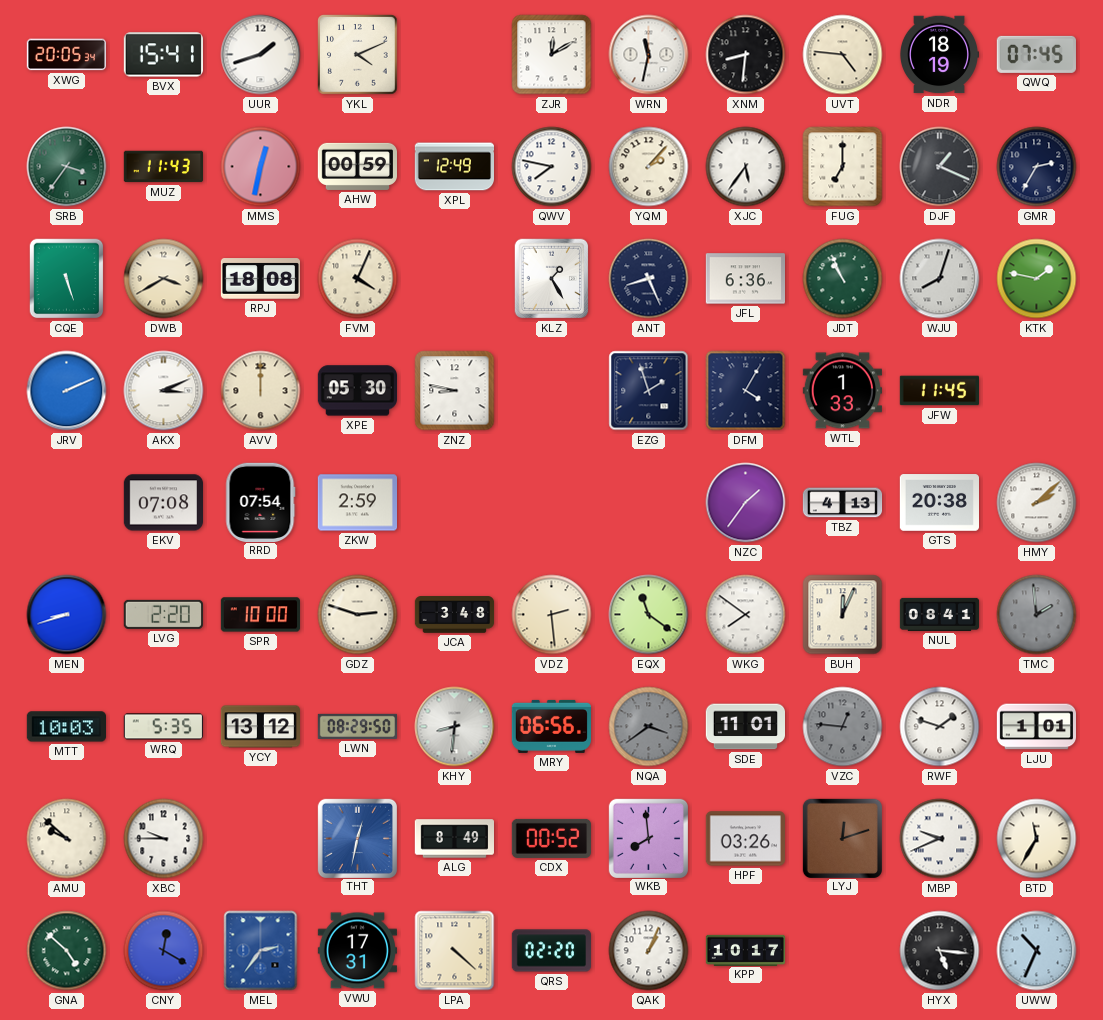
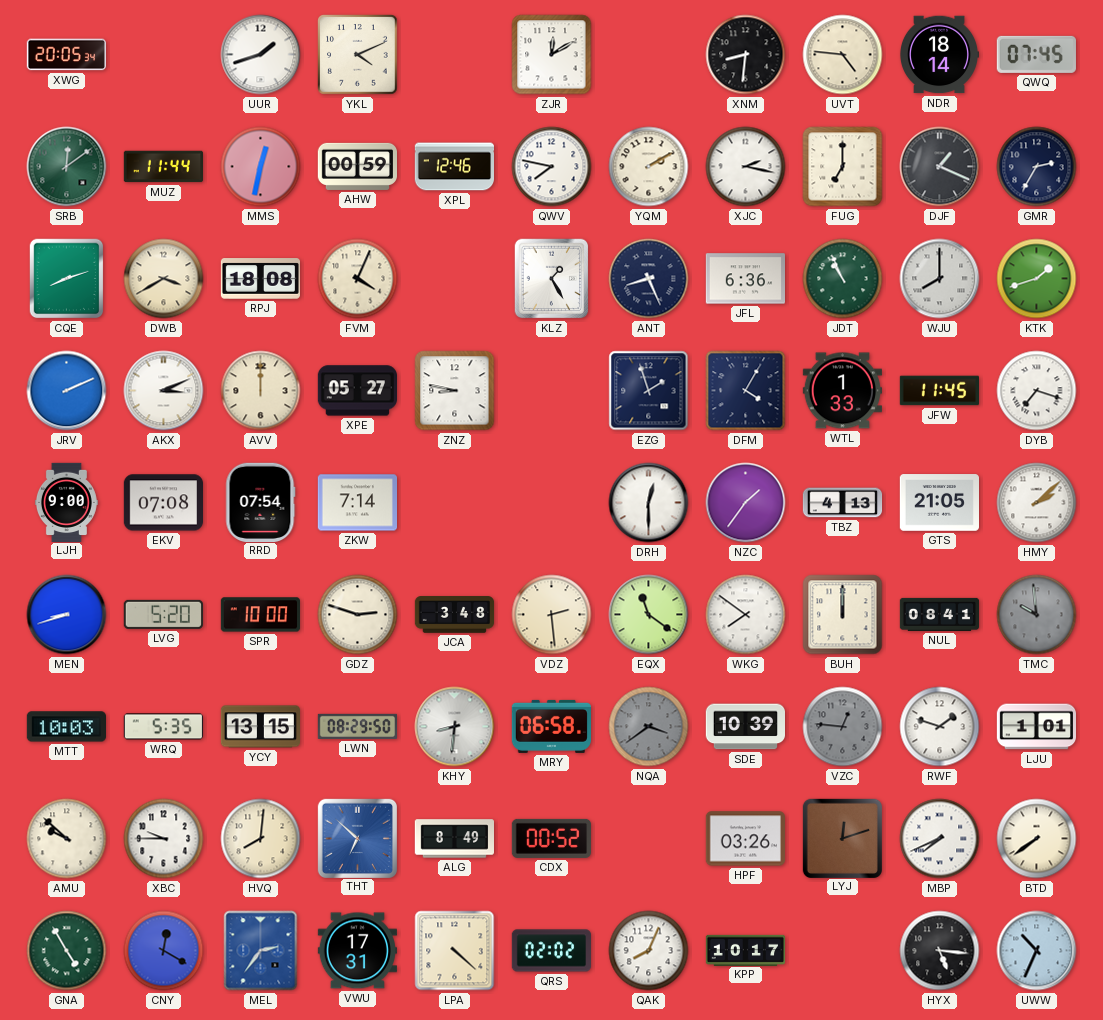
BVX: 15:41 -> none
WRN: 11:32 -> none
NDR: 18:19 -> 18:14
SRB: 3:36 -> 12:09
MUZ: 11:43 -> 11:44
XPL: 12:49 -> 12:46
YQM: 2:07 -> 2:10
XJC: 5:36 -> 2:17
CQE: 5:27 -> 8:12
WJU: 8:03 -> 8:00
KTK: 1:47 -> 1:42
XPE: 05:30 -> 05:27
DYB: none -> 7:18
LJH: none -> 9:00
ZKW: 2:59 -> 7:14
DRH: none -> 12:30
GTS: 20:38 -> 21:05
LVG: 2:20 -> 5:20
BUH: 12:04 -> 12:00
TMC: 1:59 -> 9:59
YCY: 13:12 -> 13:15
MRY: 06:56 -> 06:58
SDE: 11:01 -> 10:39
HVQ: none -> 8:01
THT: 12:32 -> 6:52
WKB: 7:59 -> none
MBP: 9:41 -> 7:41
BTD: 11:35 -> 7:39
GNA: 4:52 -> 4:55
QRS: 02:20 -> 02:02
QAK: 1:04 -> 8:04
